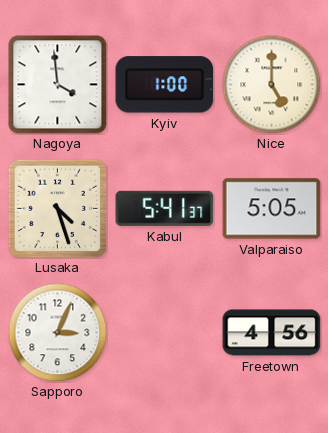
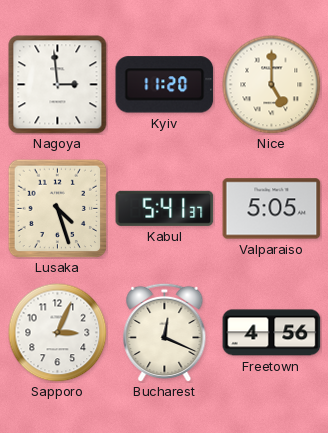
Nagoya: 3:59 -> 2:59
Kyiv: 1:00 -> 11:20
Bucharest: none -> 12:19
